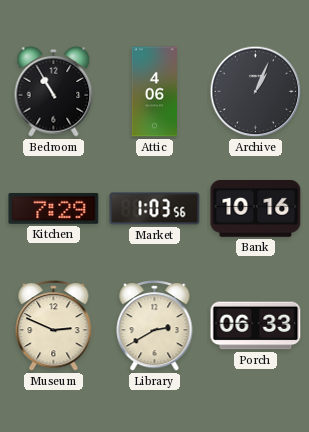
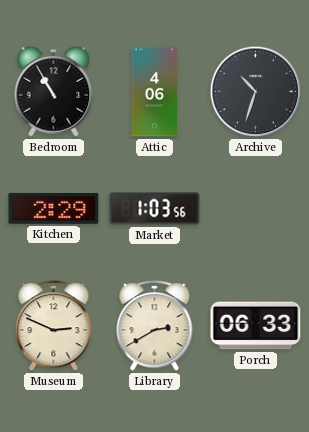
Archive: 1:04 -> 10:33
Kitchen: 7:29 -> 2:29
Bank: 10:16 -> none
